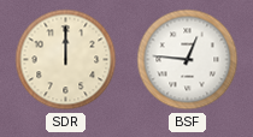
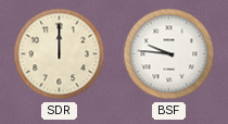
BSF: 12:46 -> 9:46
